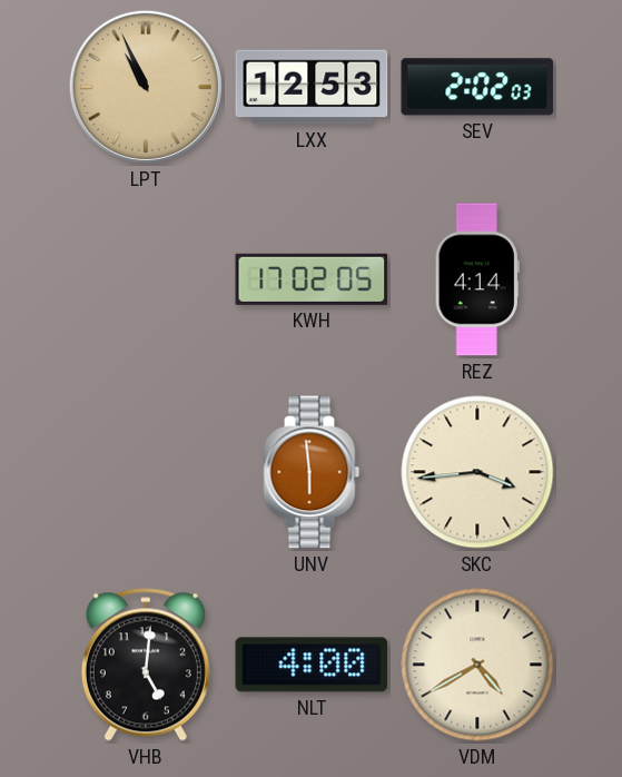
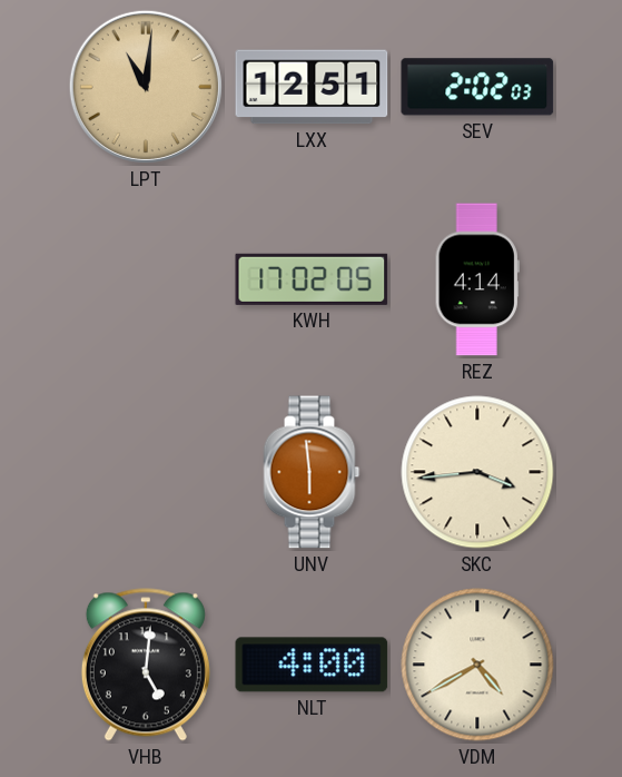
LPT: 10:56 -> 11:01
LXX: 12:53 -> 12:51
